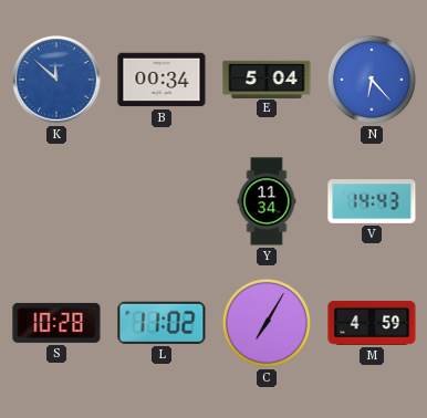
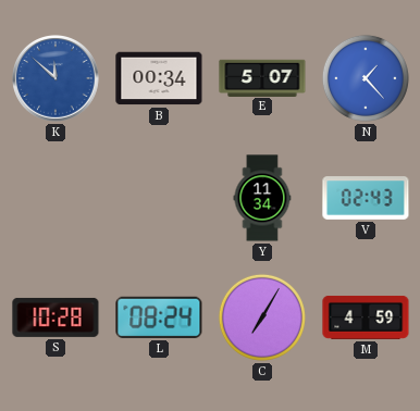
E: 5:04 -> 5:07
N: 6:23 -> 1:23
V: 14:43 -> 02:43
L: 11:02 -> 08:24
